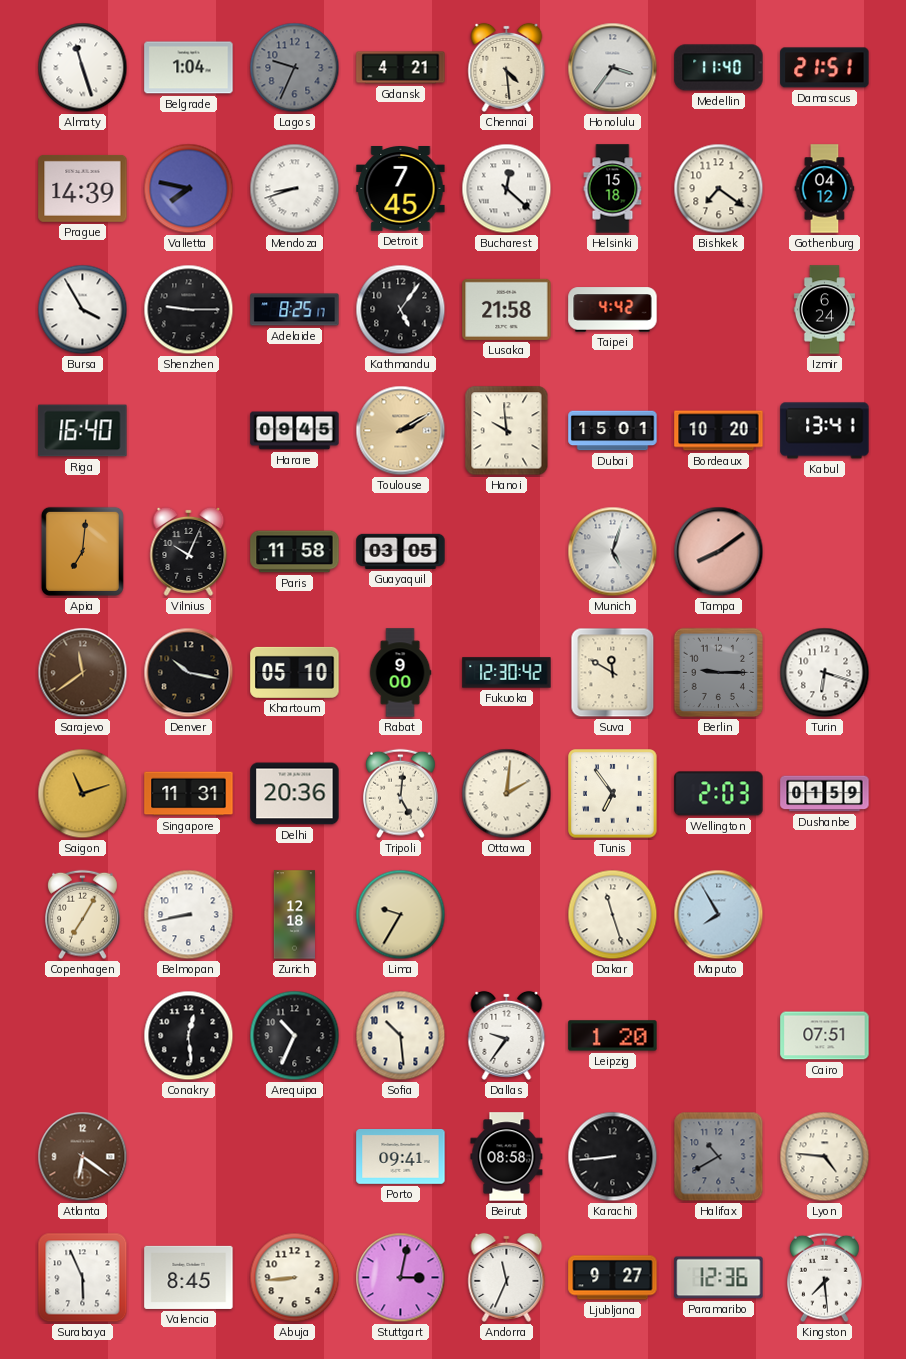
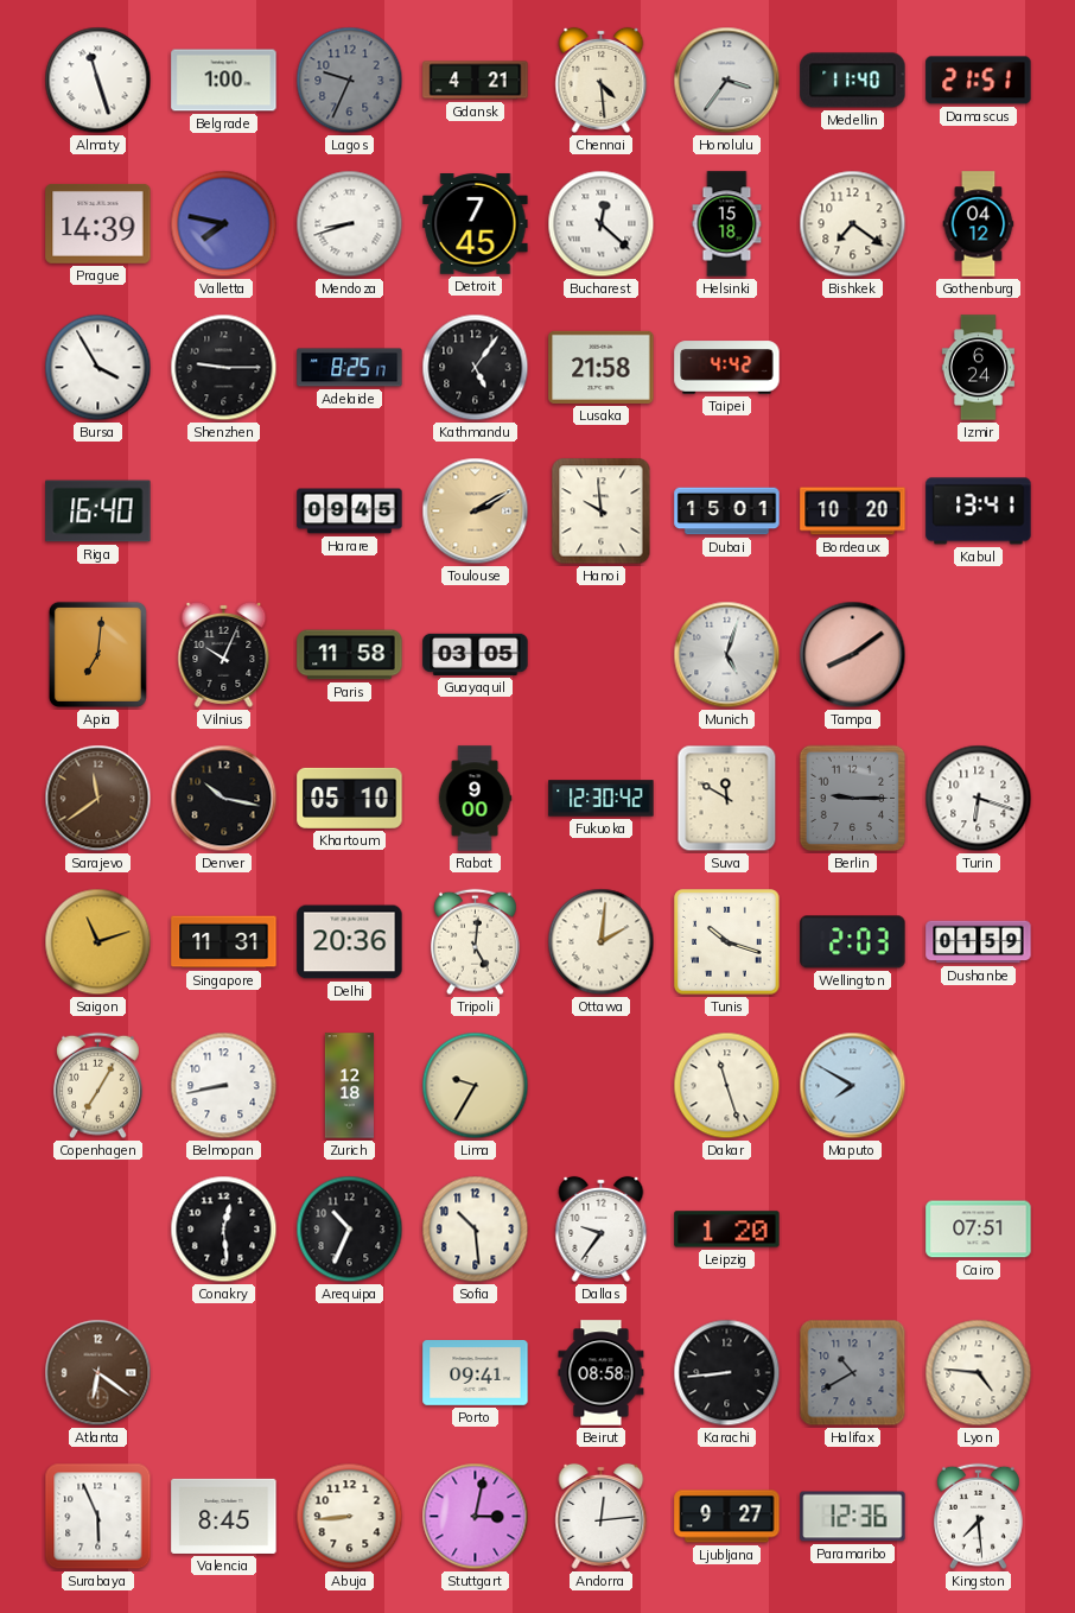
Belgrade: 1:04 -> 1:00
Tunis: 6:54 -> 10:18
Maputo: 7:55 -> 7:50
Andorra: 11:34 -> 12:14
